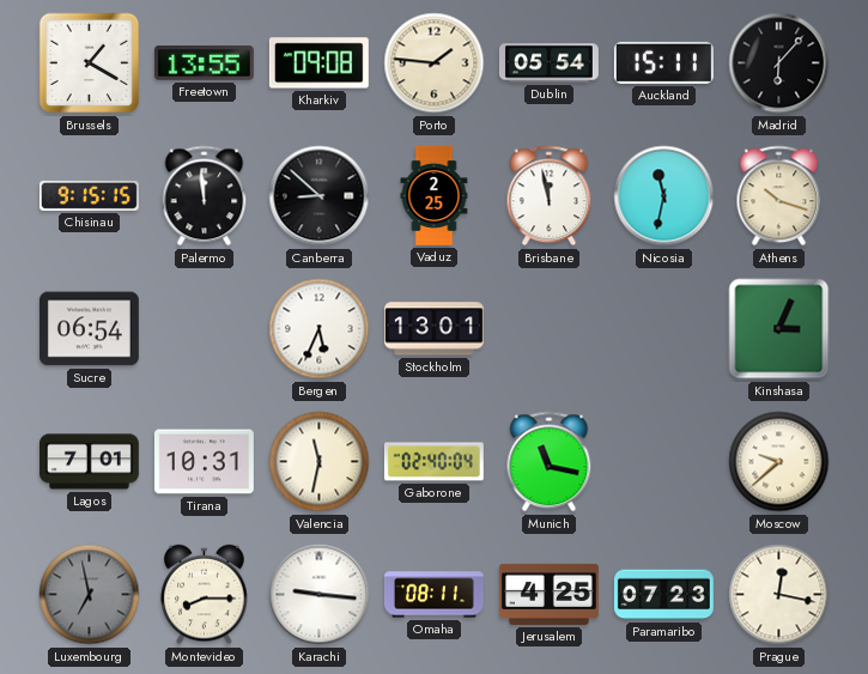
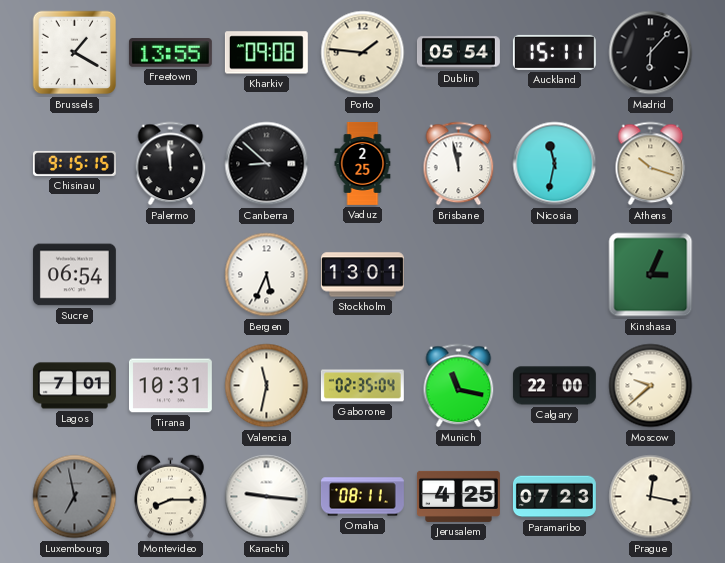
Gaborone: 02:40 -> 02:35
Calgary: none -> 22:00
